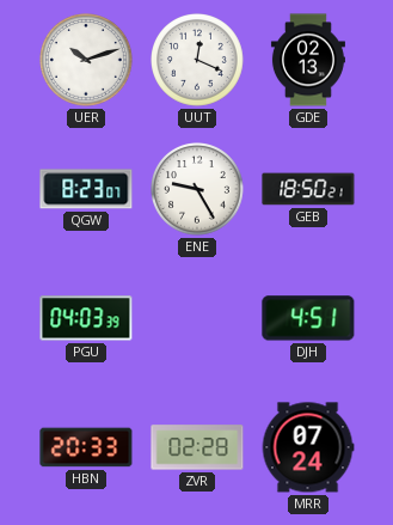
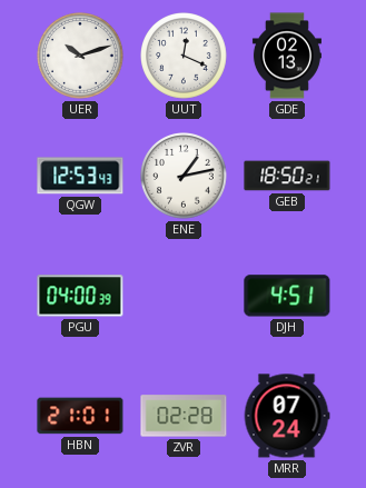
QGW: 8:23 -> 12:53
ENE: 9:25 -> 1:13
PGU: 04:03 -> 04:00
HBN: 20:33 -> 21:01
